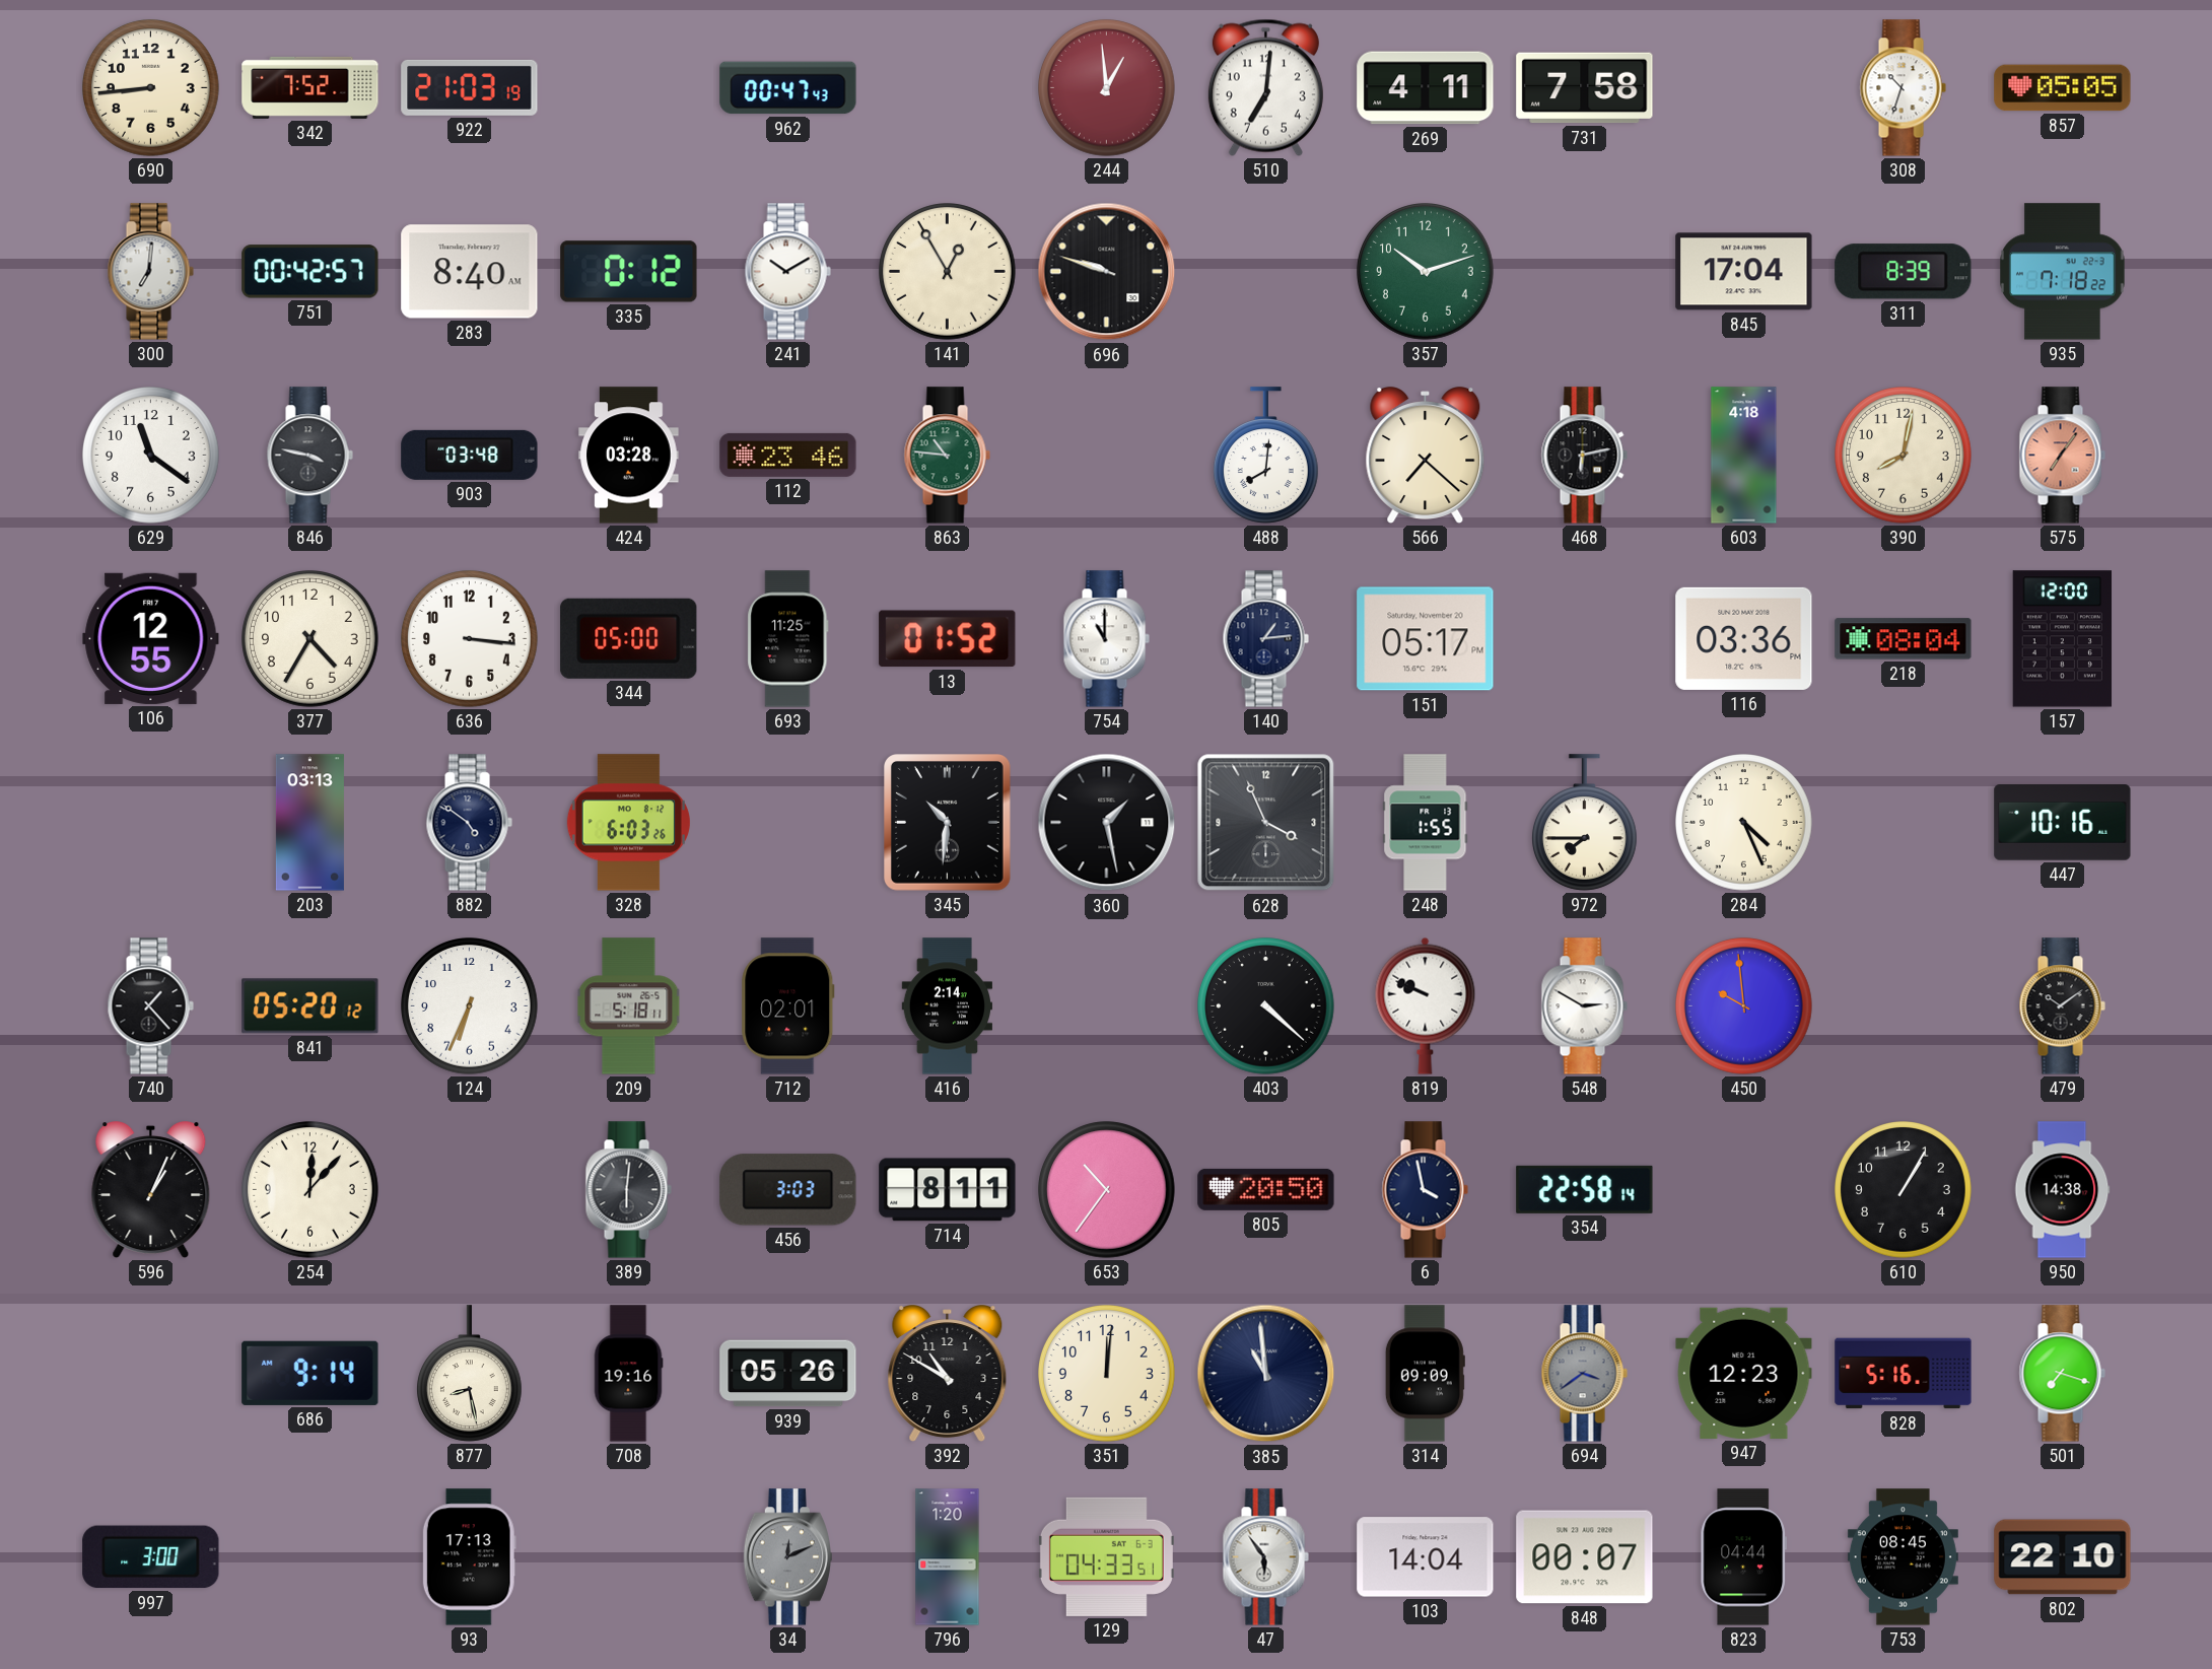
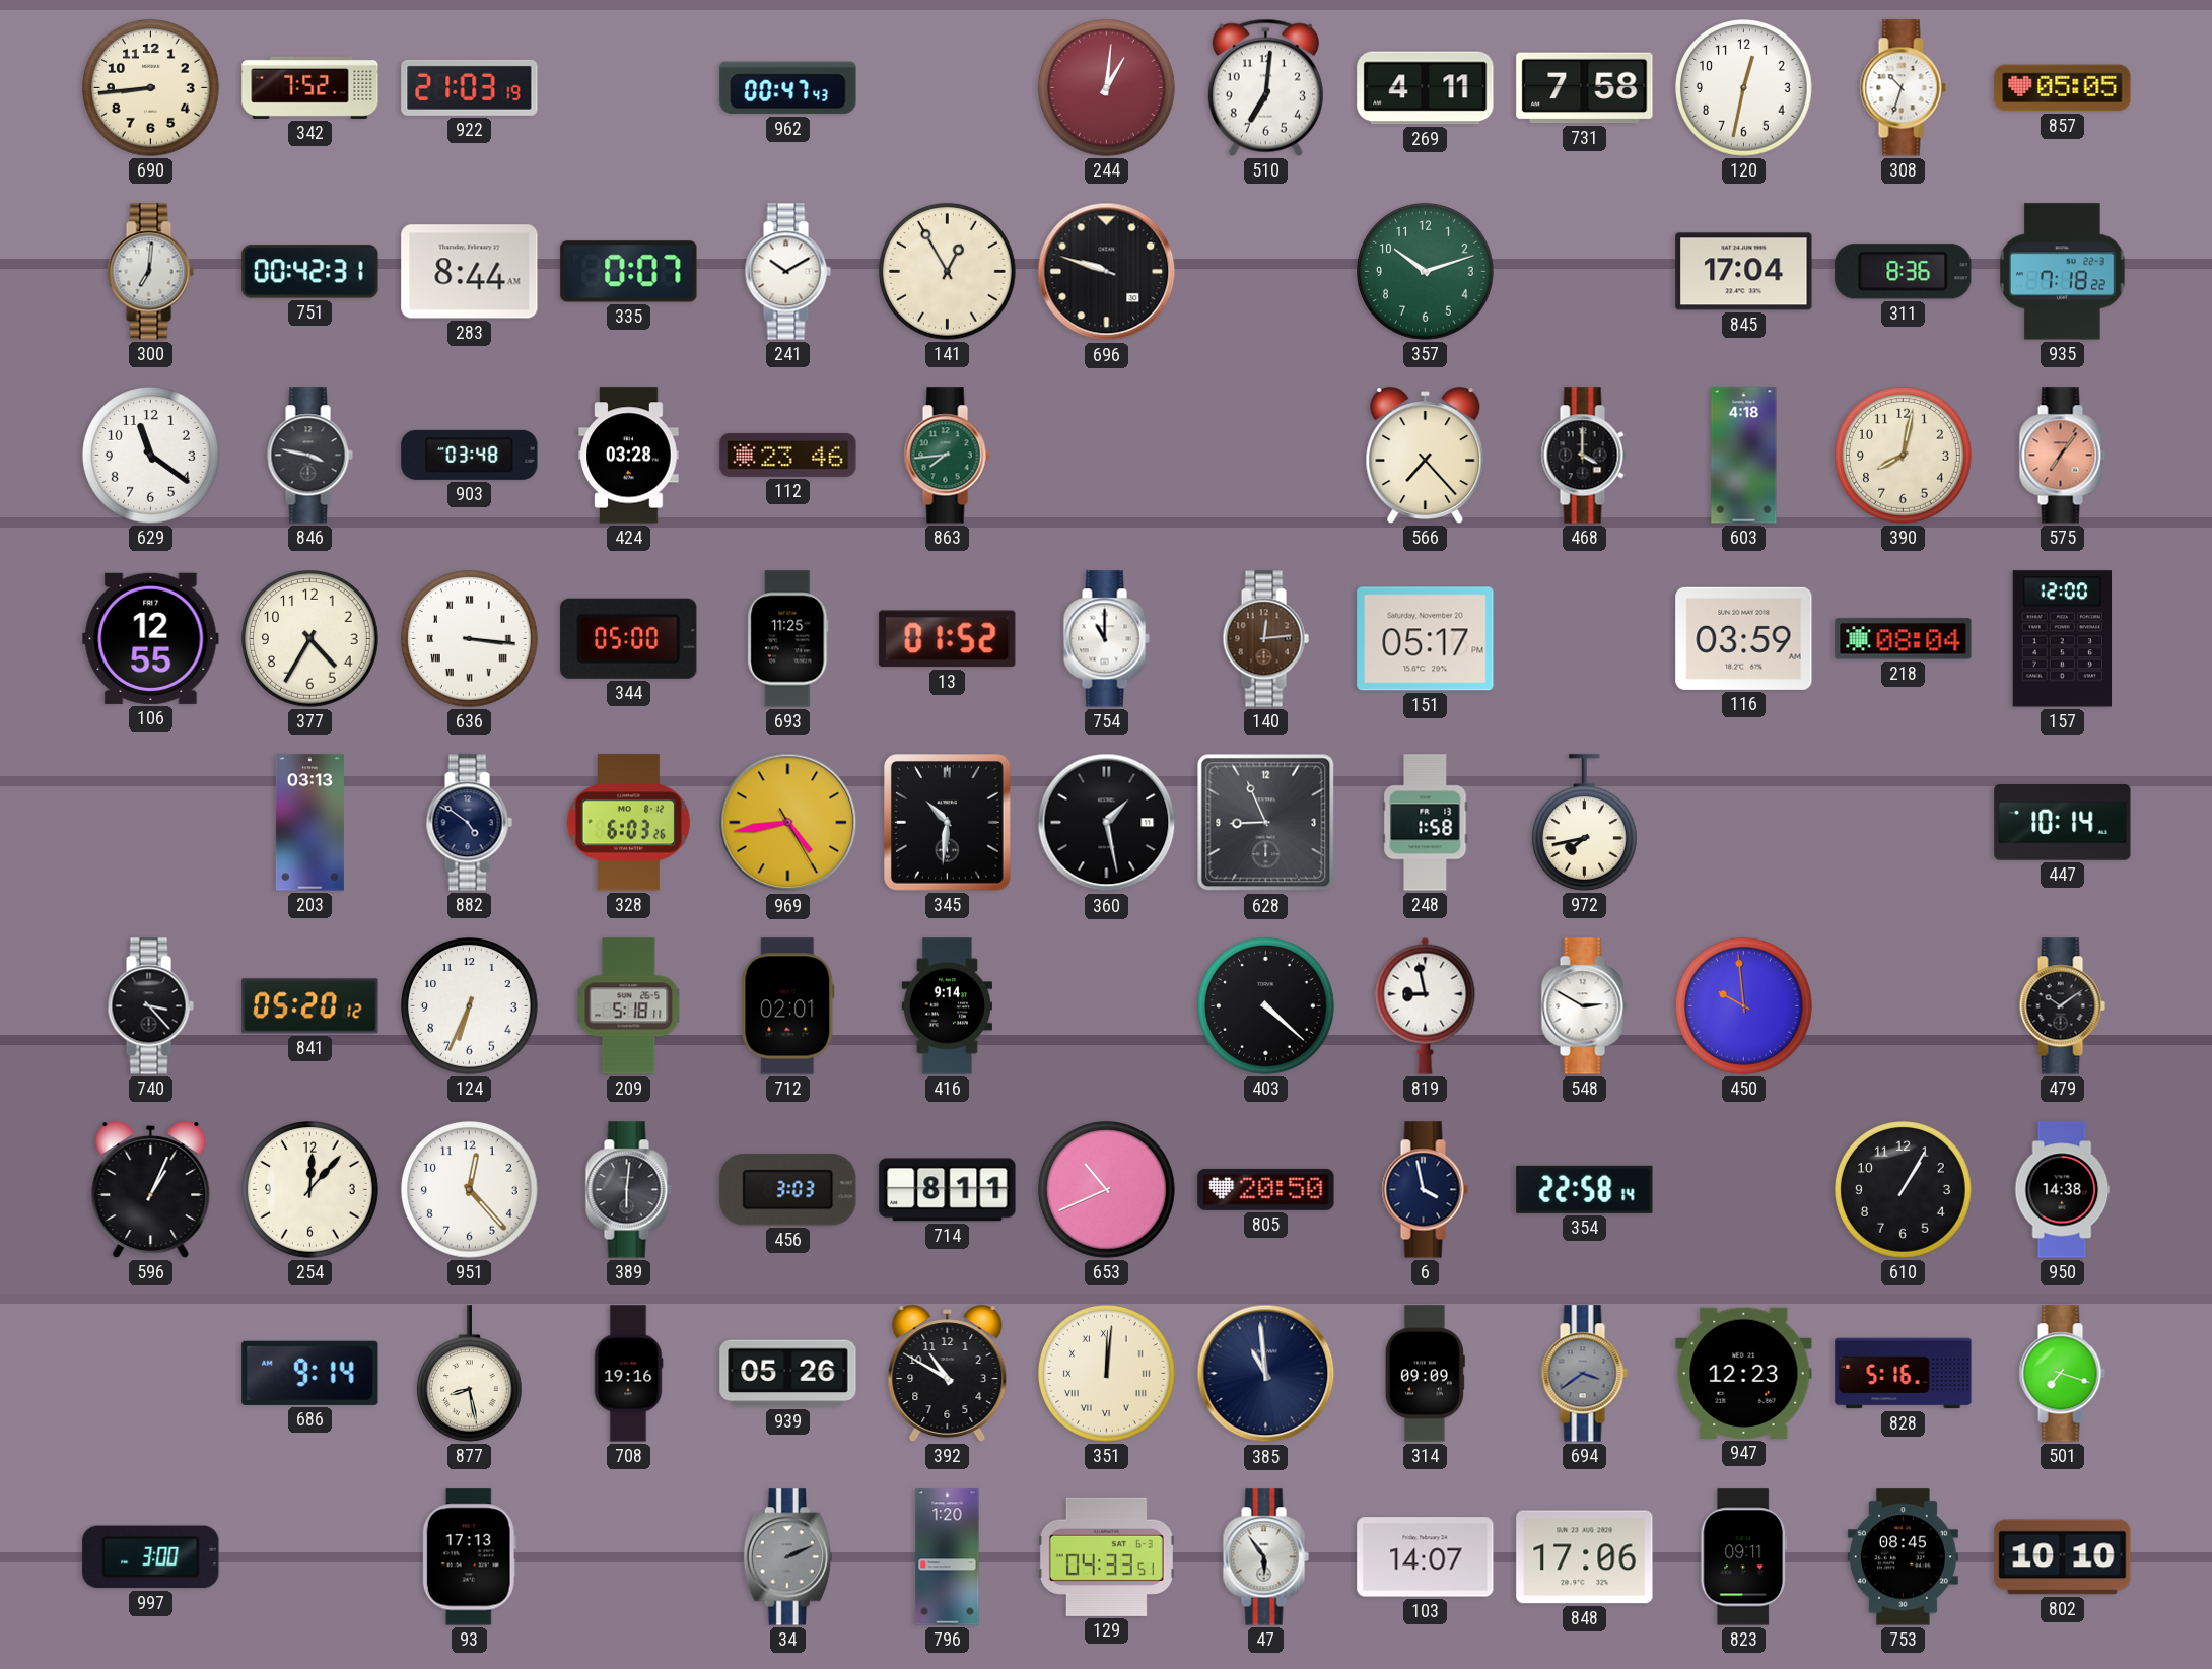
244: 12:59 -> 1:01
120: none -> 12:32
751: 00:42:57 -> 00:42:31
283: 8:40 -> 8:44
335: 0:12 -> 0:07
311: 8:39 -> 8:36
863: 10:46 -> 7:44
488: 8:01 -> none
566: 7:22 -> 7:23
468: 6:13 -> 4:00
636 numerals: Arabic -> Roman
140: 1:14 -> 12:14
140 dial: navy -> brown
116: 03:36 -> 03:59
969: none -> 4:43
628: 3:56 -> 8:56
248: 1:55 -> 1:58
972: 7:45 -> 7:43
284: 4:26 -> none
447: 10:16 -> 10:14
740: 1:23 -> 3:23
416: 2:14 -> 9:14
819: 9:49 -> 8:58
951: none -> 12:23
653: 10:36 -> 10:41
351 numerals: Arabic -> Roman
34: 12:11 -> 2:11
103: 14:04 -> 14:07
848: 00:07 -> 17:06
823: 04:44 -> 09:11
802: 22:10 -> 10:10
